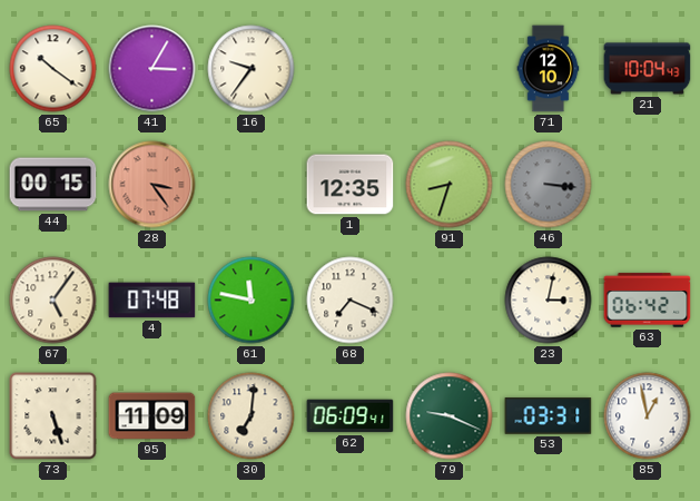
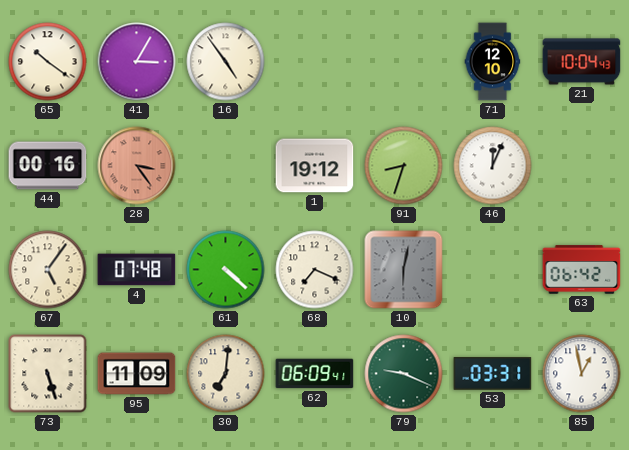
16: 9:36 -> 4:54
44: 00:15 -> 00:16
1: 12:35 -> 19:12
46: 3:16 -> 12:04
46 dial: grey -> white
61: 11:47 -> 4:22
10: none -> 6:02
23: 3:02 -> none
